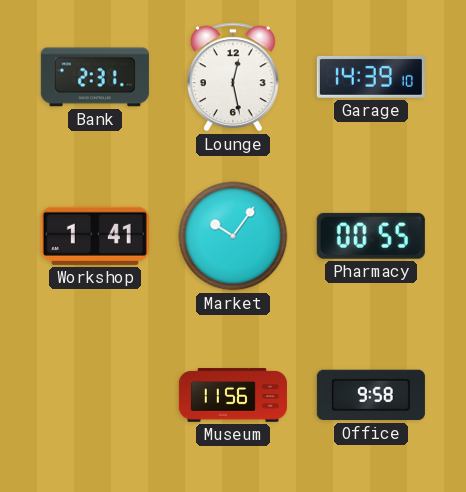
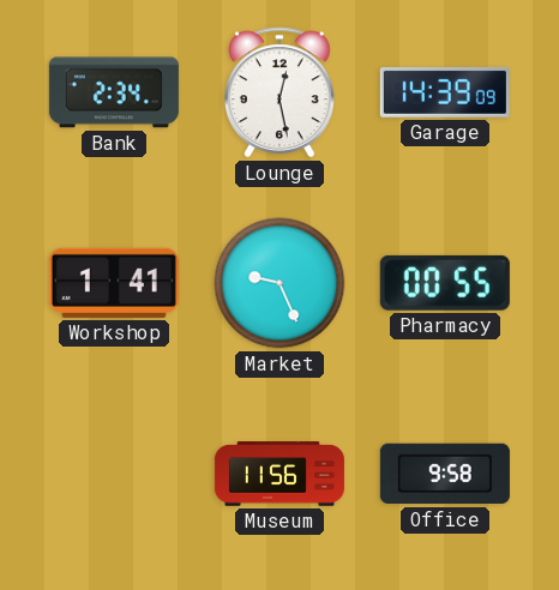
Bank: 2:31 -> 2:34
Garage: 14:39:10 -> 14:39:09
Market: 10:06 -> 9:26
